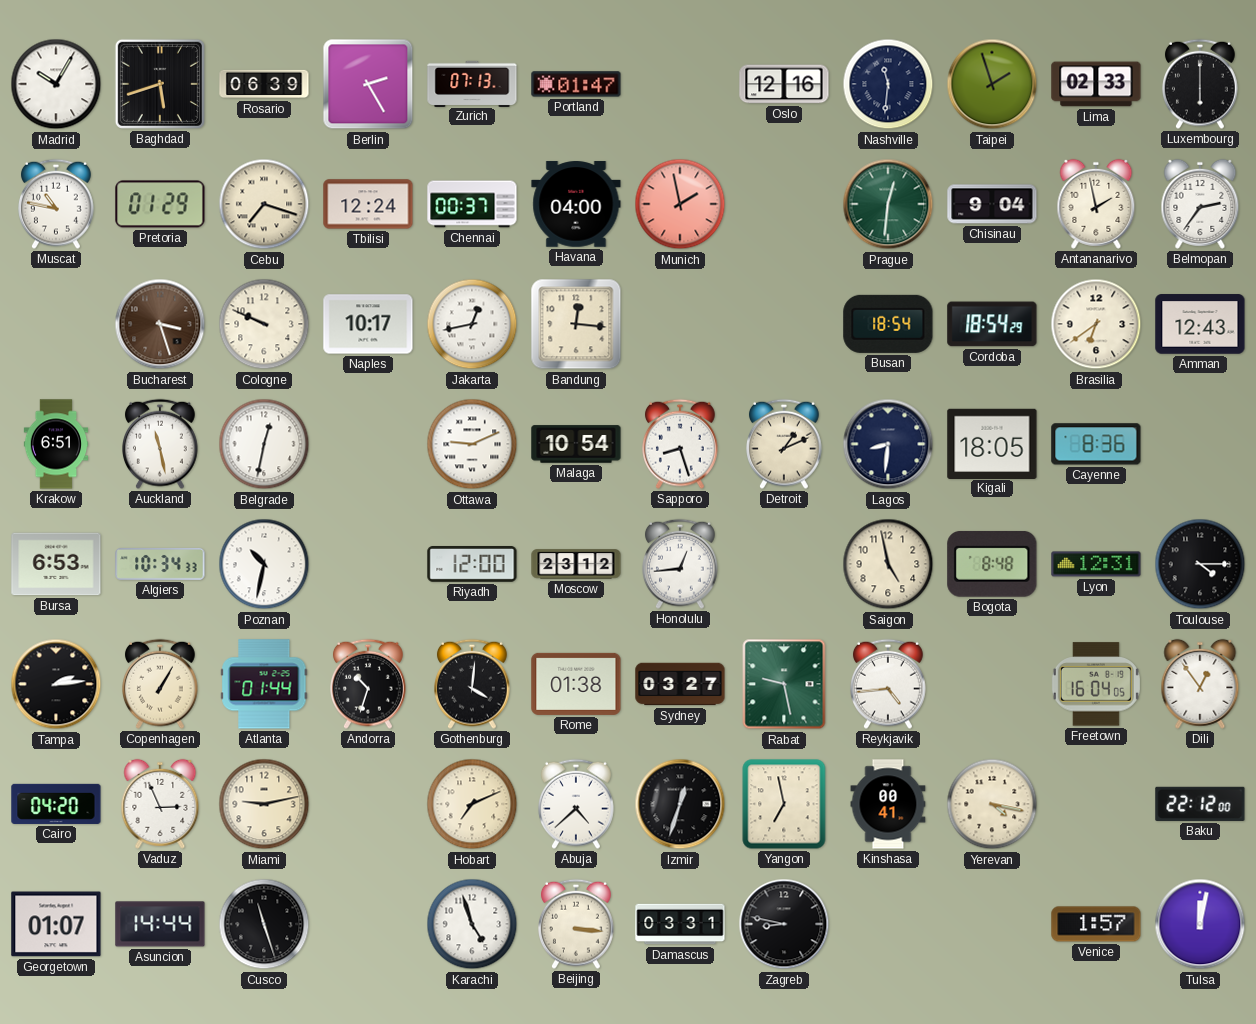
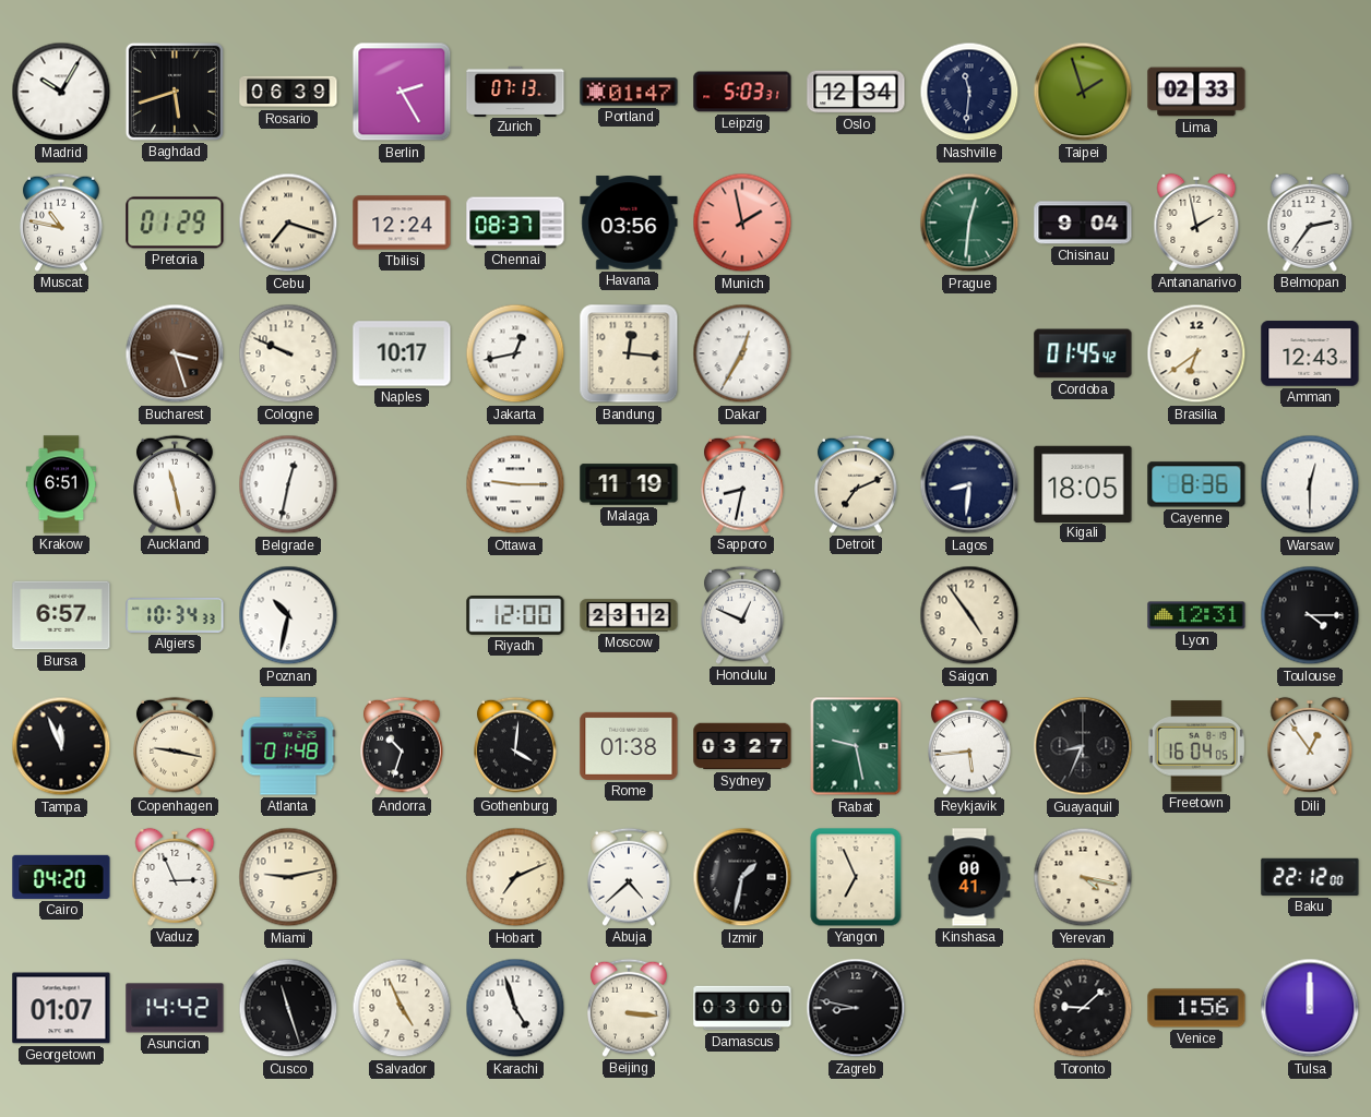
Leipzig: none -> 5:03
Oslo: 12:16 -> 12:34
Luxembourg: 6:00 -> none
Chennai: 00:37 -> 08:37
Havana: 04:00 -> 03:56
Dakar: none -> 12:35
Busan: 18:54 -> none
Cordoba: 18:54 -> 01:45
Ottawa: 9:11 -> 9:15
Malaga: 10:54 -> 11:19
Sapporo: 8:27 -> 8:32
Detroit: 1:11 -> 7:11
Warsaw: none -> 12:30
Bursa: 6:53 -> 6:57
Honolulu: 12:44 -> 12:49
Saigon: 4:58 -> 4:54
Bogota: 8:48 -> none
Tampa: 2:14 -> 11:56
Copenhagen: 1:05 -> 9:17
Atlanta: 01:44 -> 01:48
Reykjavik: 4:44 -> 5:44
Guayaquil: none -> 8:34
Izmir: 12:33 -> 1:32
Yangon: 6:58 -> 6:56
Asuncion: 14:44 -> 14:42
Salvador: none -> 4:56
Damascus: 03:31 -> 03:00
Toronto: none -> 9:08
Venice: 1:57 -> 1:56
Tulsa: 12:02 -> 12:00
